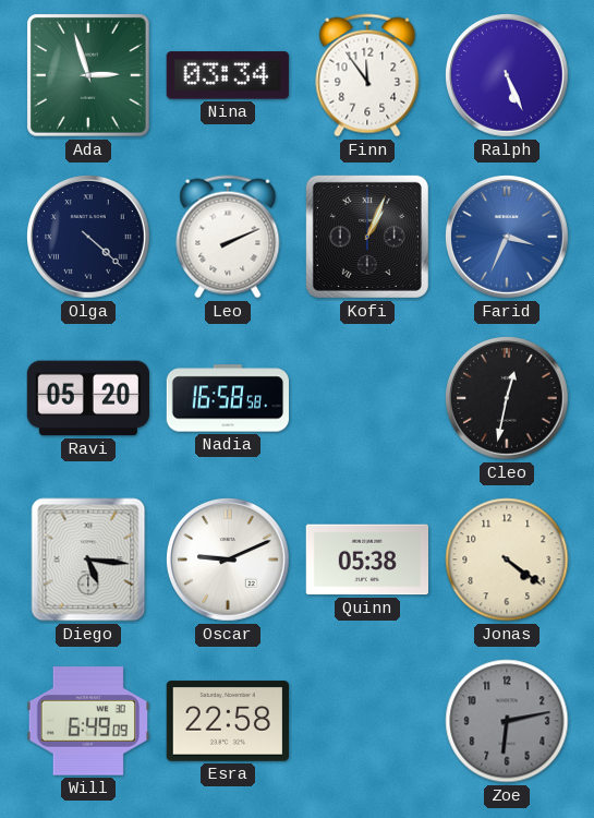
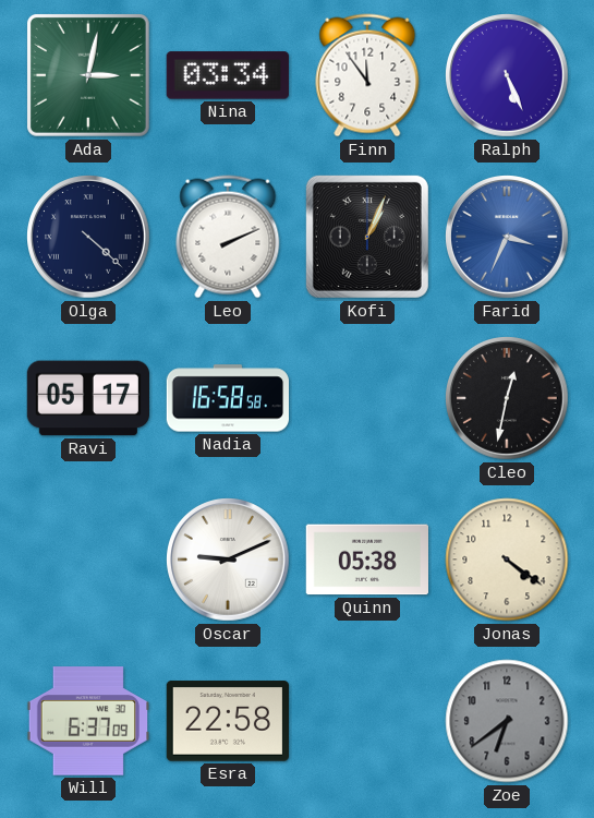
Ada: 2:57 -> 3:02
Ravi: 05:20 -> 05:17
Diego: 5:16 -> none
Will: 6:49 -> 6:37
Zoe: 6:13 -> 6:39
